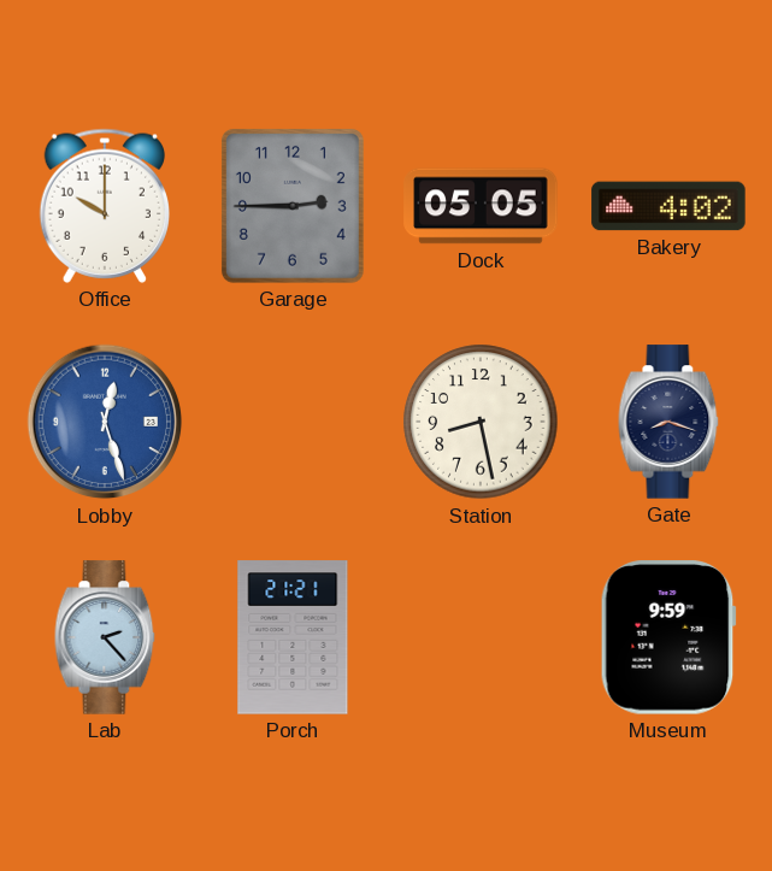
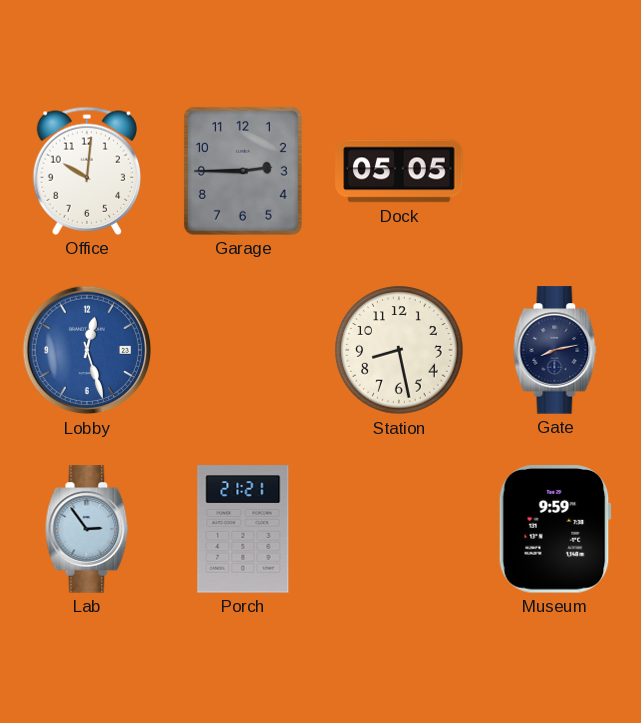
Office: 10:00 -> 10:01
Bakery: 4:02 -> none
Gate: 8:18 -> 8:13
Lab: 2:23 -> 2:54
